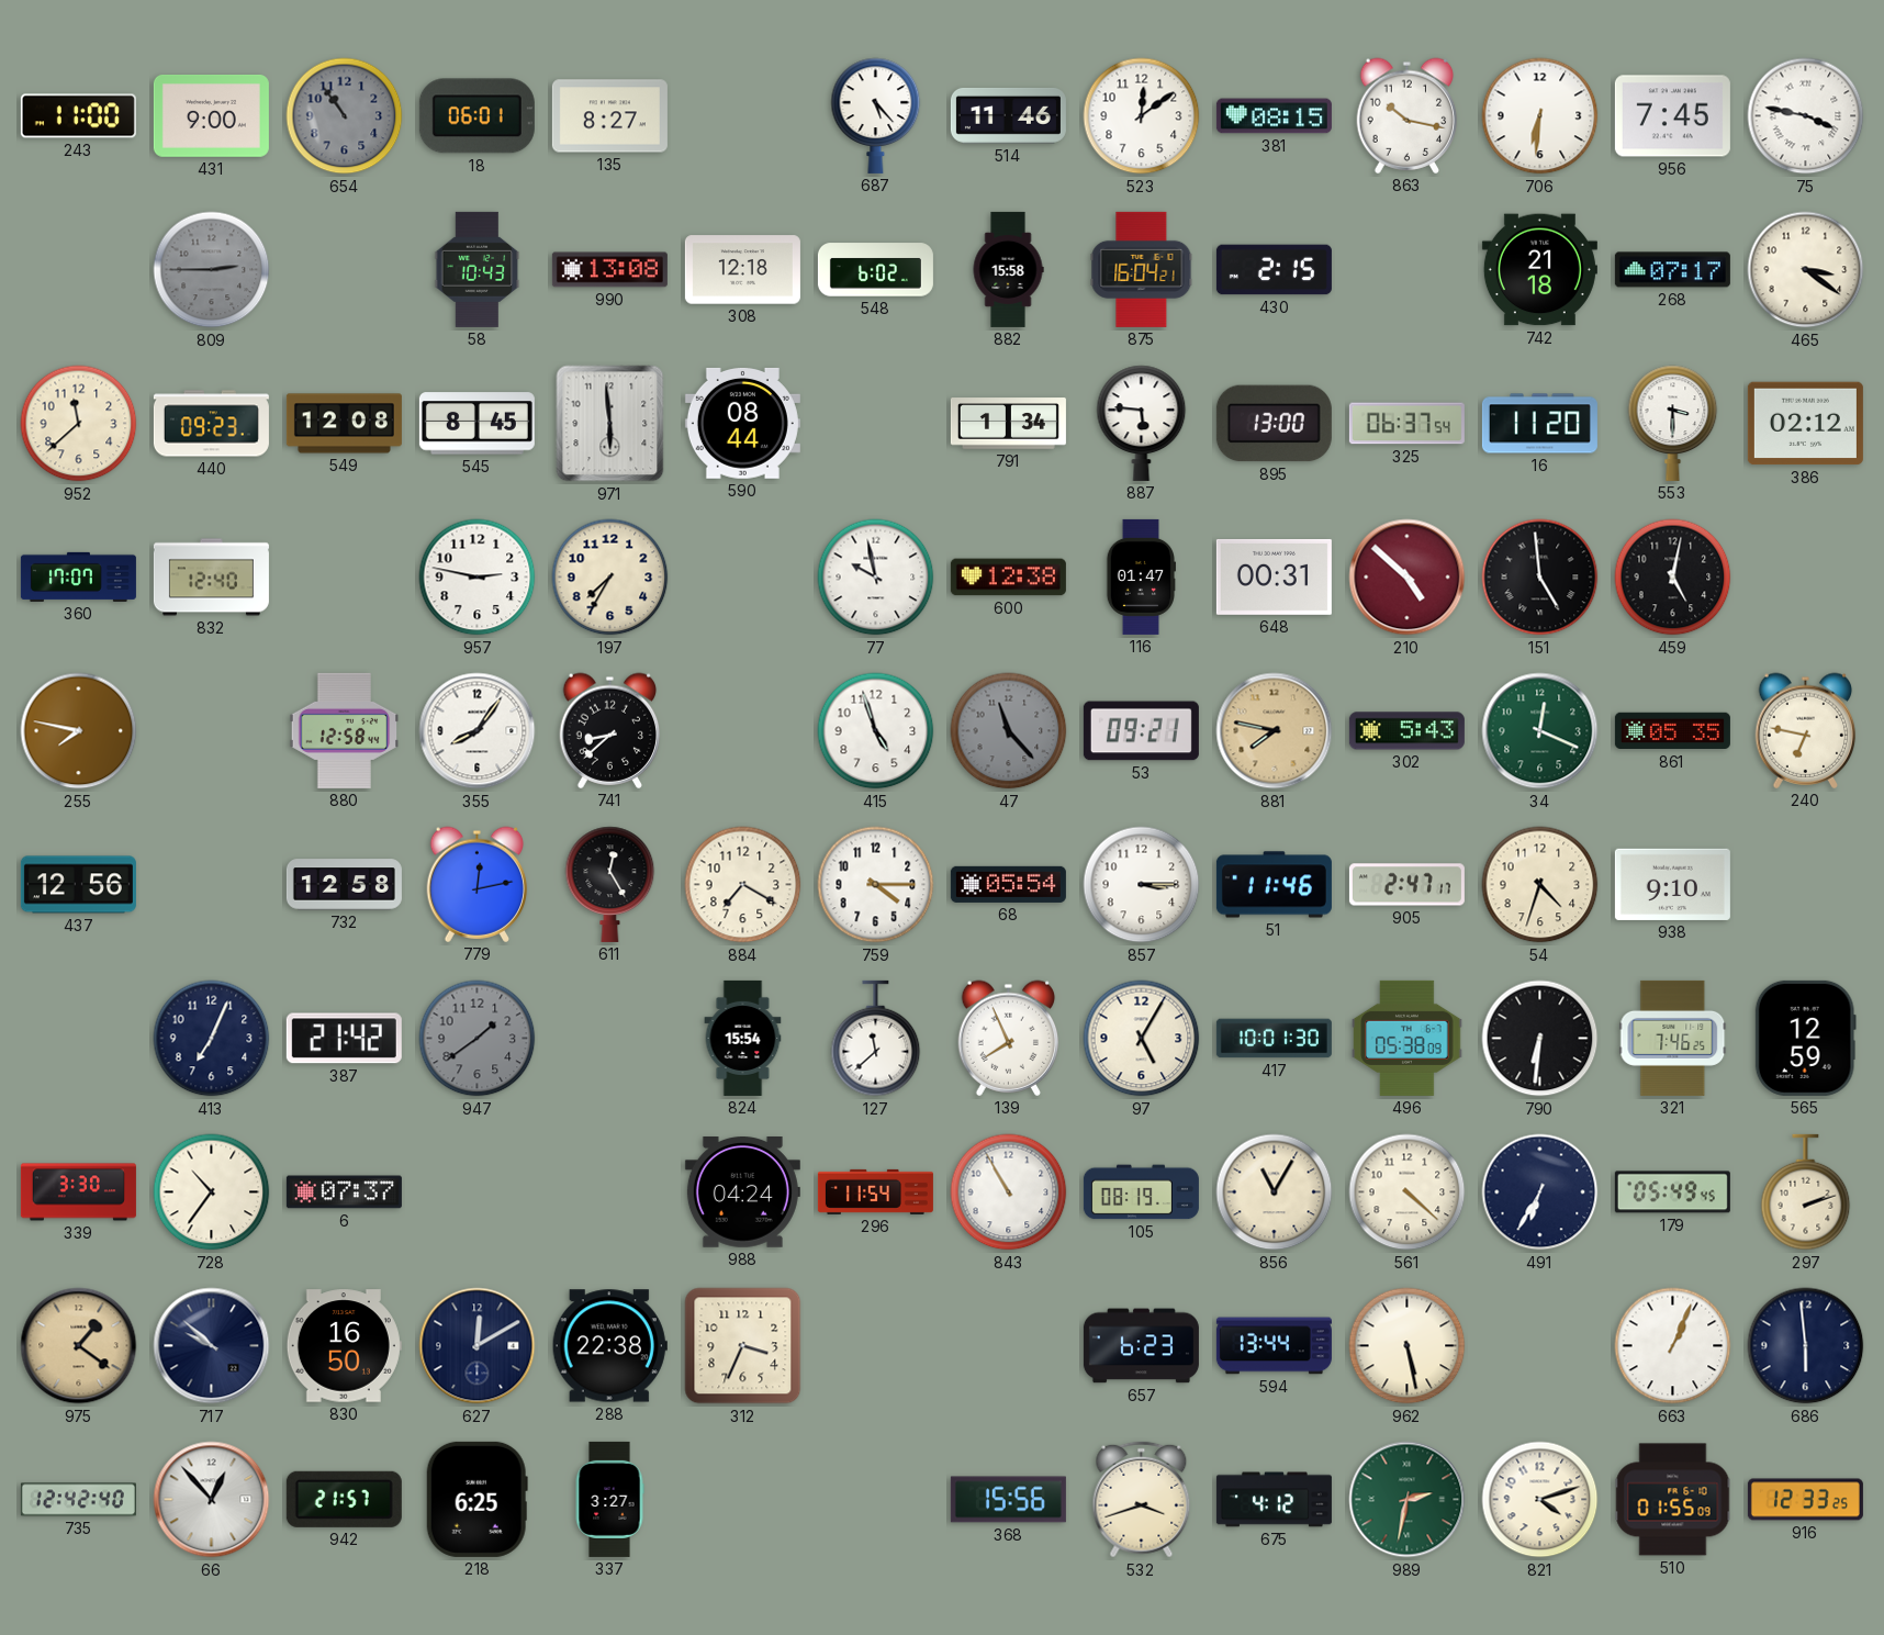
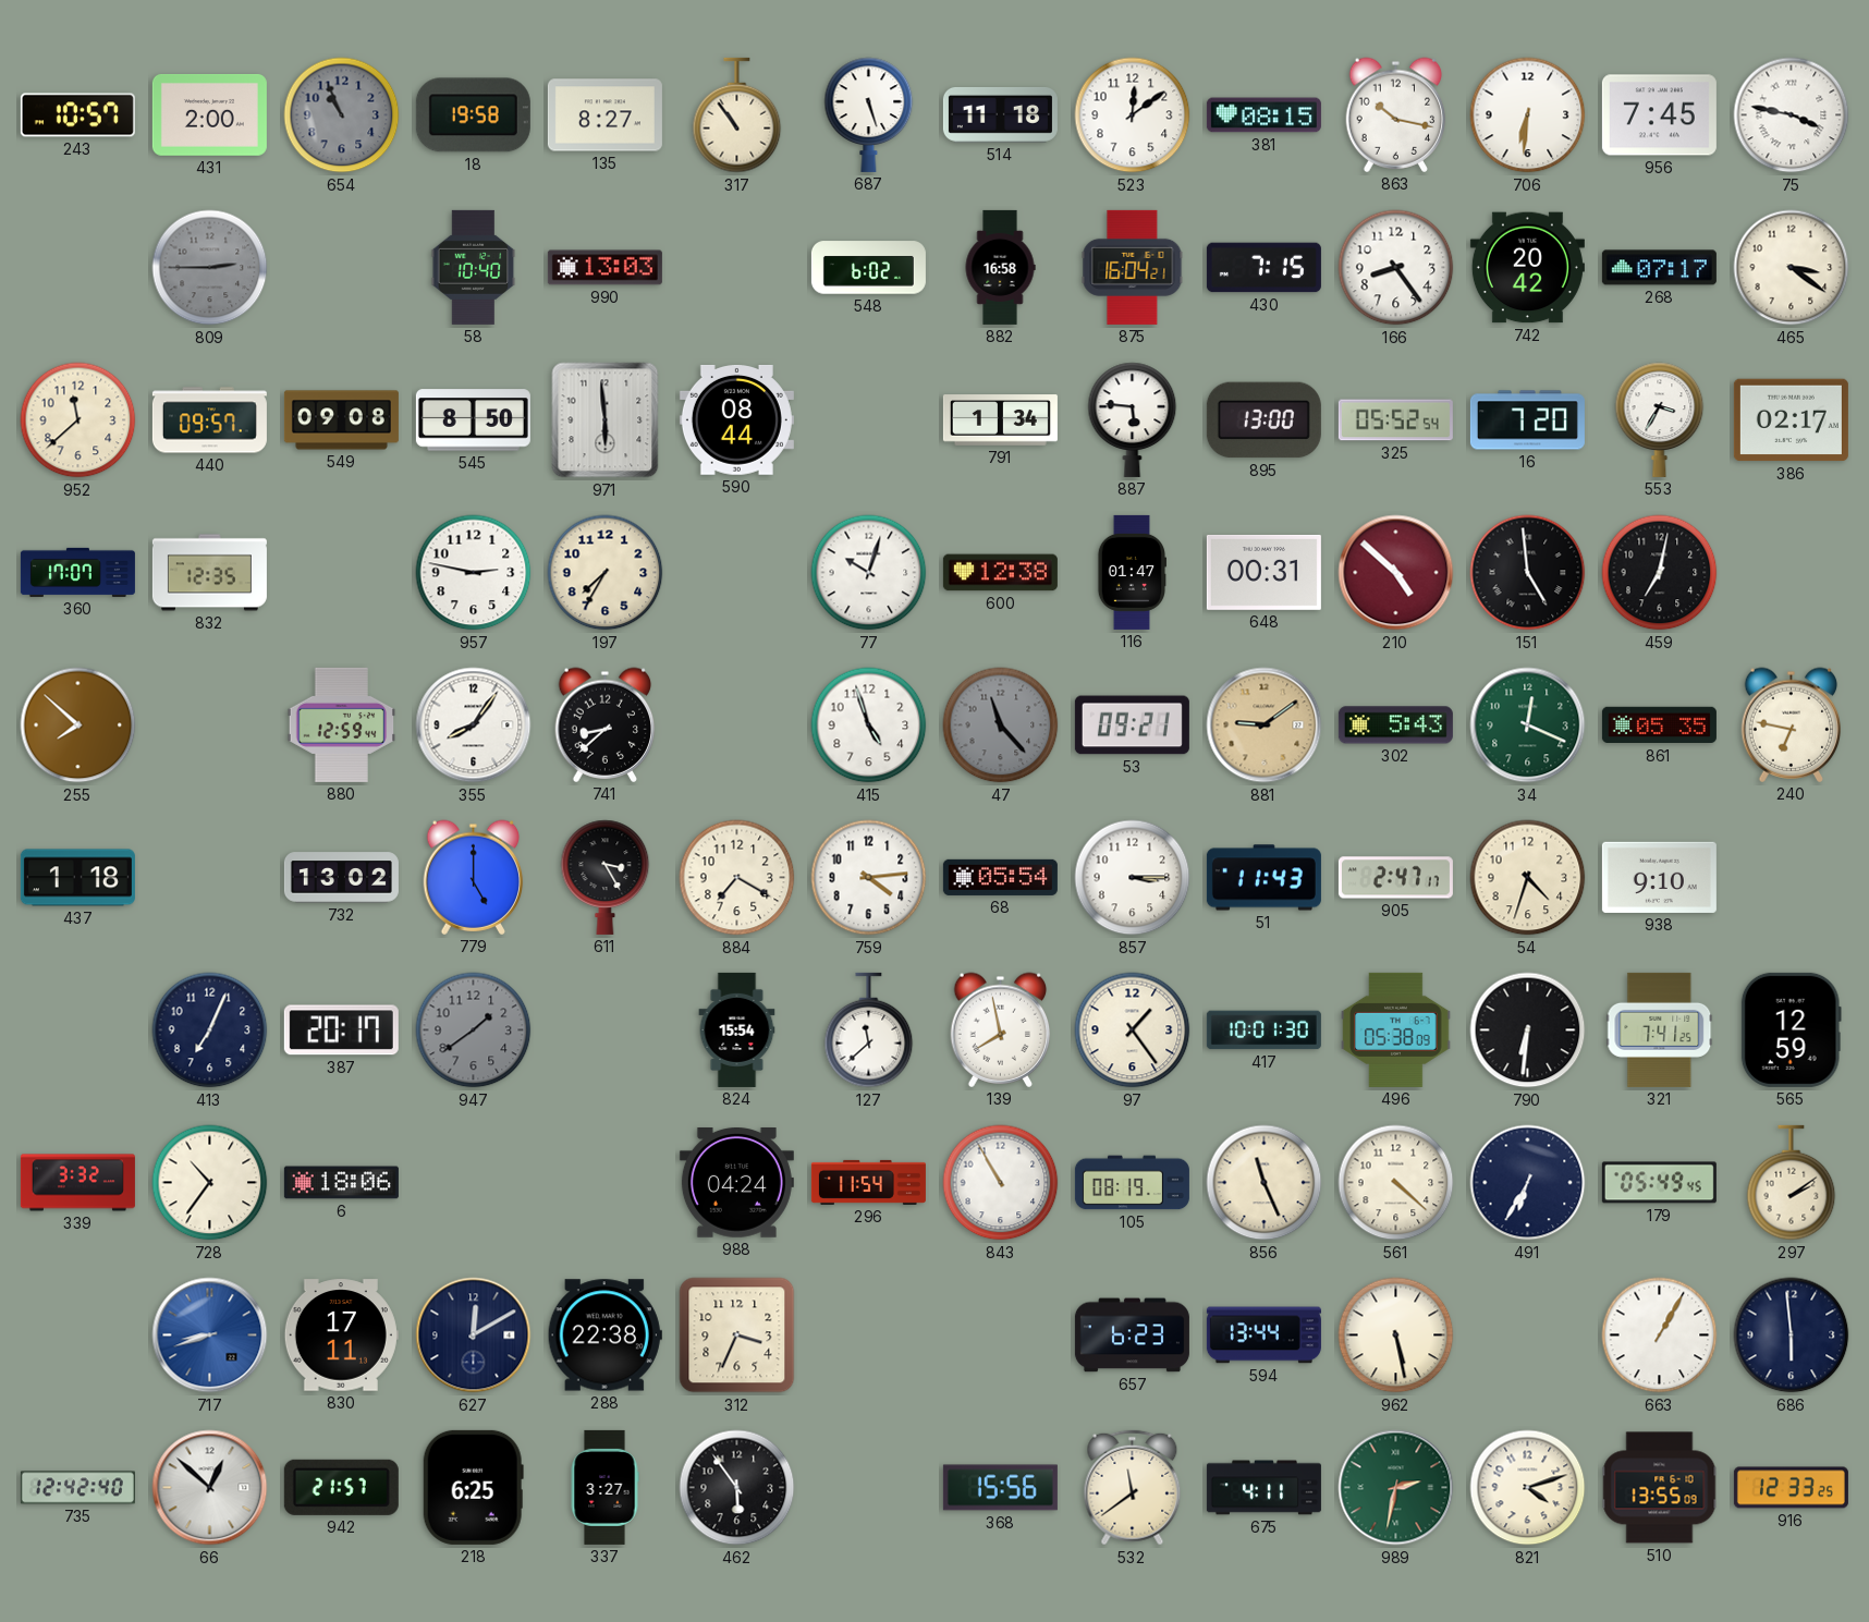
243: 11:00 -> 10:57
431: 9:00 -> 2:00
654: 10:54 -> 10:56
18: 06:01 -> 19:58
317: none -> 10:54
687: 5:23 -> 5:27
514: 11:46 -> 11:18
58: 10:43 -> 10:40
990: 13:08 -> 13:03
308: 12:18 -> none
882: 15:58 -> 16:58
430: 2:15 -> 7:15
166: none -> 8:24
742: 21:18 -> 20:42
440: 09:23 -> 09:57
549: 12:08 -> 09:08
545: 8:45 -> 8:50
325: 06:37 -> 05:52
16: 11:20 -> 7:20
553: 3:30 -> 3:35
386: 02:12 -> 02:17
832: 12:40 -> 12:35
77: 9:58 -> 10:03
459: 5:02 -> 7:02
255: 7:47 -> 7:52
880: 12:58 -> 12:59
881: 7:47 -> 9:09
437: 12:56 -> 1:18
732: 12:58 -> 13:02
779: 12:13 -> 5:00
611: 12:25 -> 3:25
759: 4:15 -> 4:14
51: 11:46 -> 11:43
387: 21:42 -> 20:17
139: 7:56 -> 7:58
97: 5:05 -> 1:24
321: 7:46 -> 7:41
339: 3:30 -> 3:32
6: 07:37 -> 18:06
856: 11:05 -> 11:26
297: 2:12 -> 2:09
975: 1:21 -> none
717: 9:52 -> 8:42
717 dial: navy -> blue
830: 16:50 -> 17:11
663: 1:04 -> 1:05
66: 12:53 -> 12:52
462: none -> 5:54
532: 3:42 -> 11:39
675: 4:12 -> 4:11
510: 01:55 -> 13:55
